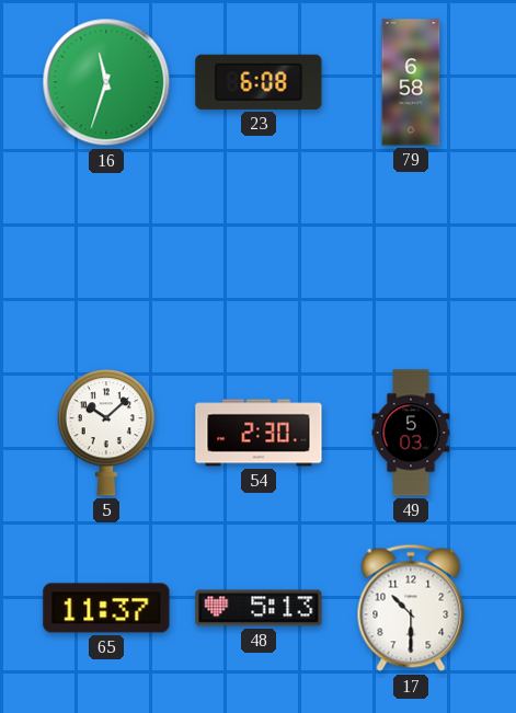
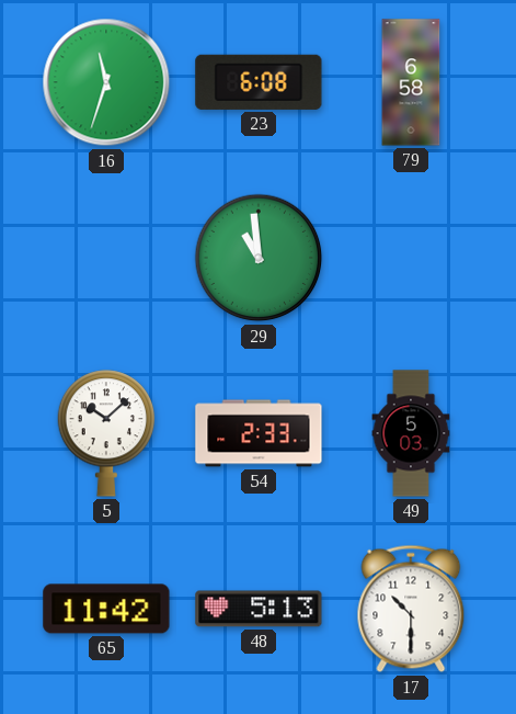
29: none -> 10:59
54: 2:30 -> 2:33
65: 11:37 -> 11:42
